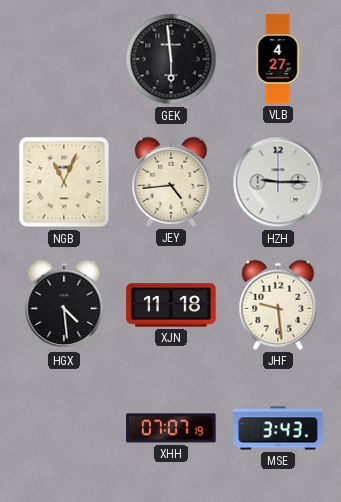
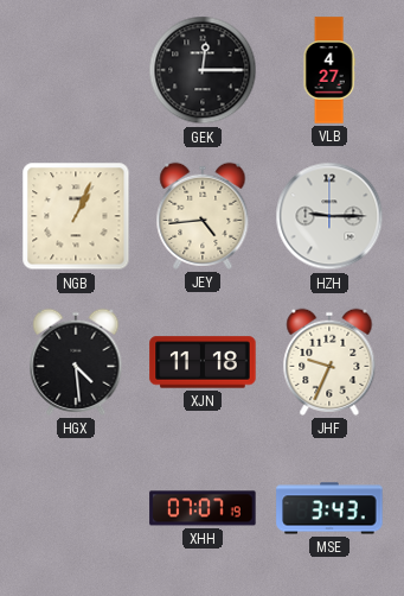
GEK: 5:59 -> 12:15
NGB: 11:04 -> 1:04
JHF: 9:29 -> 9:34
